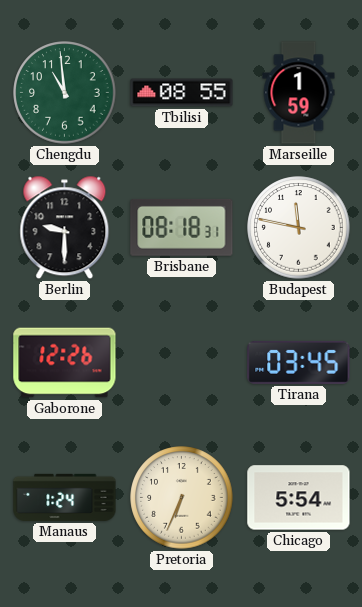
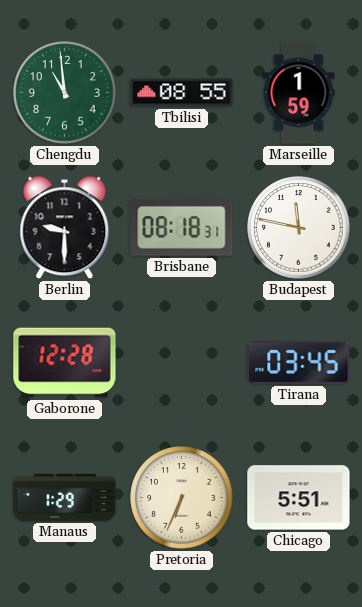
Gaborone: 12:26 -> 12:28
Manaus: 1:24 -> 1:29
Chicago: 5:54 -> 5:51
